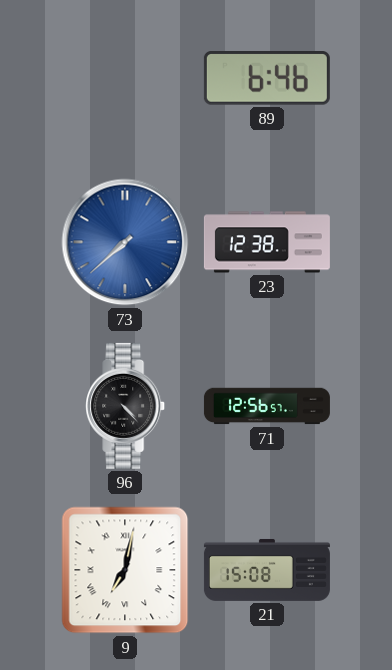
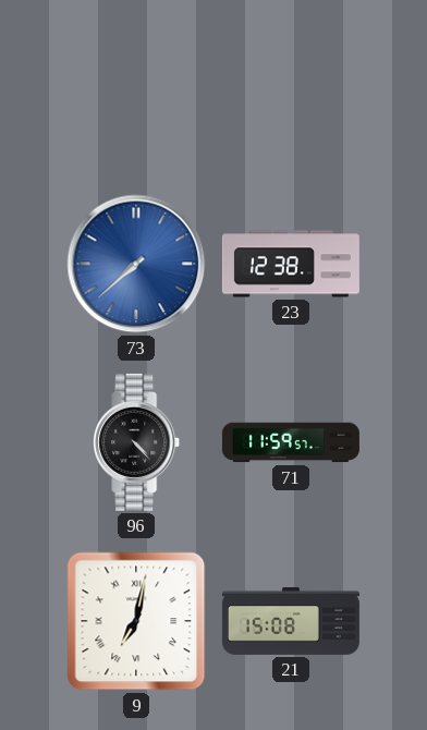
89: 6:46 -> none
71: 12:56 -> 11:59
